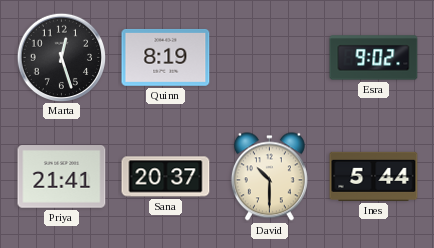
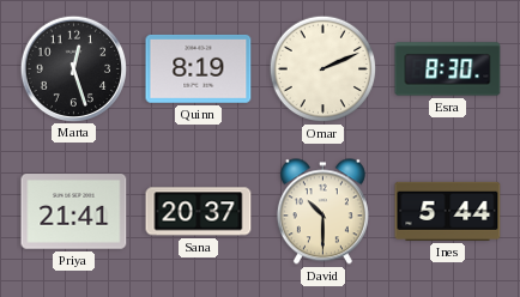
Omar: none -> 2:11
Esra: 9:02 -> 8:30
